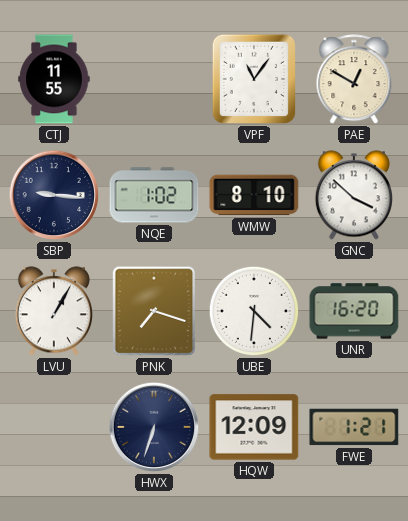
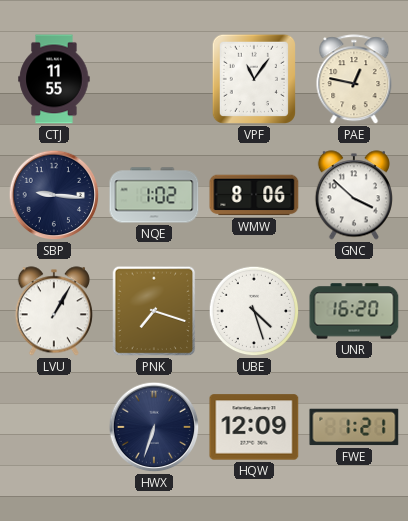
PAE: 12:50 -> 12:47
WMW: 8:10 -> 8:06
UBE: 4:31 -> 4:27
